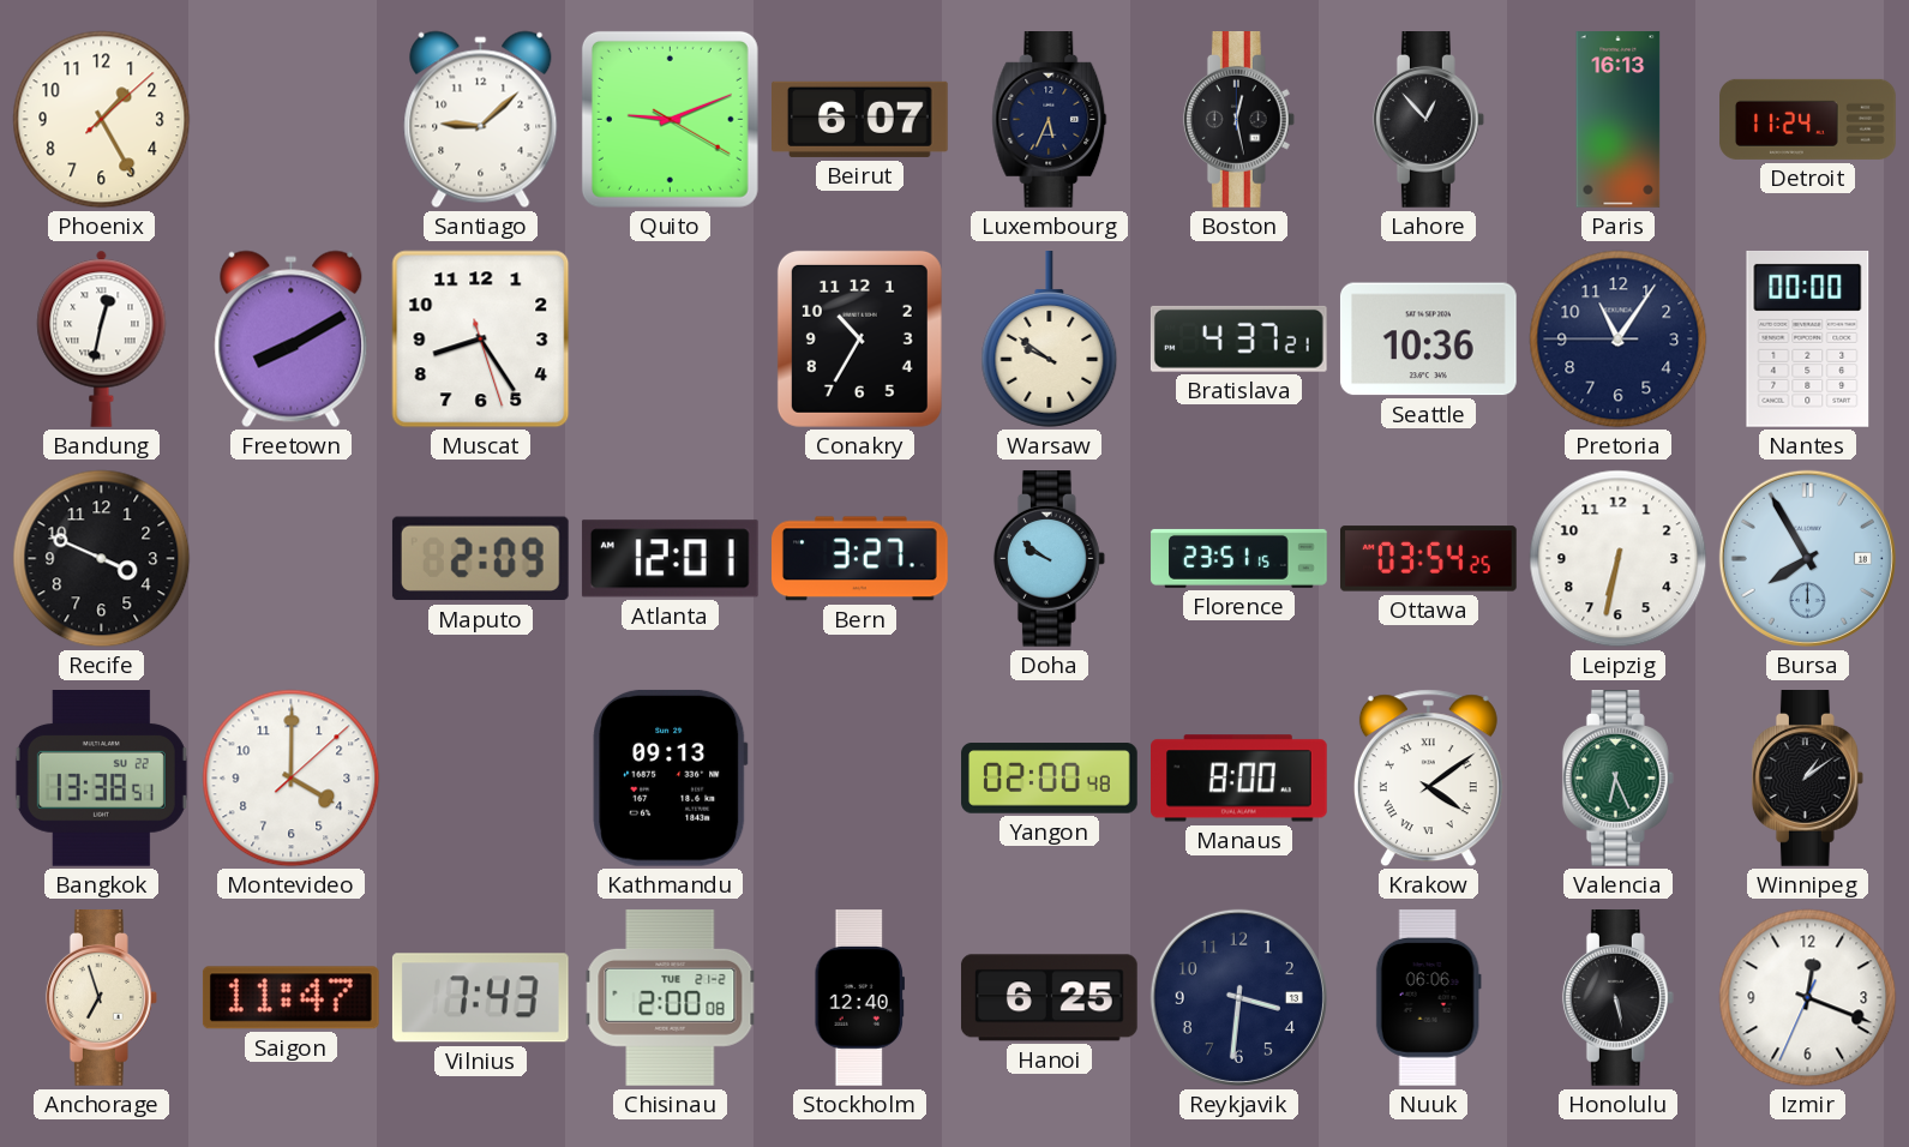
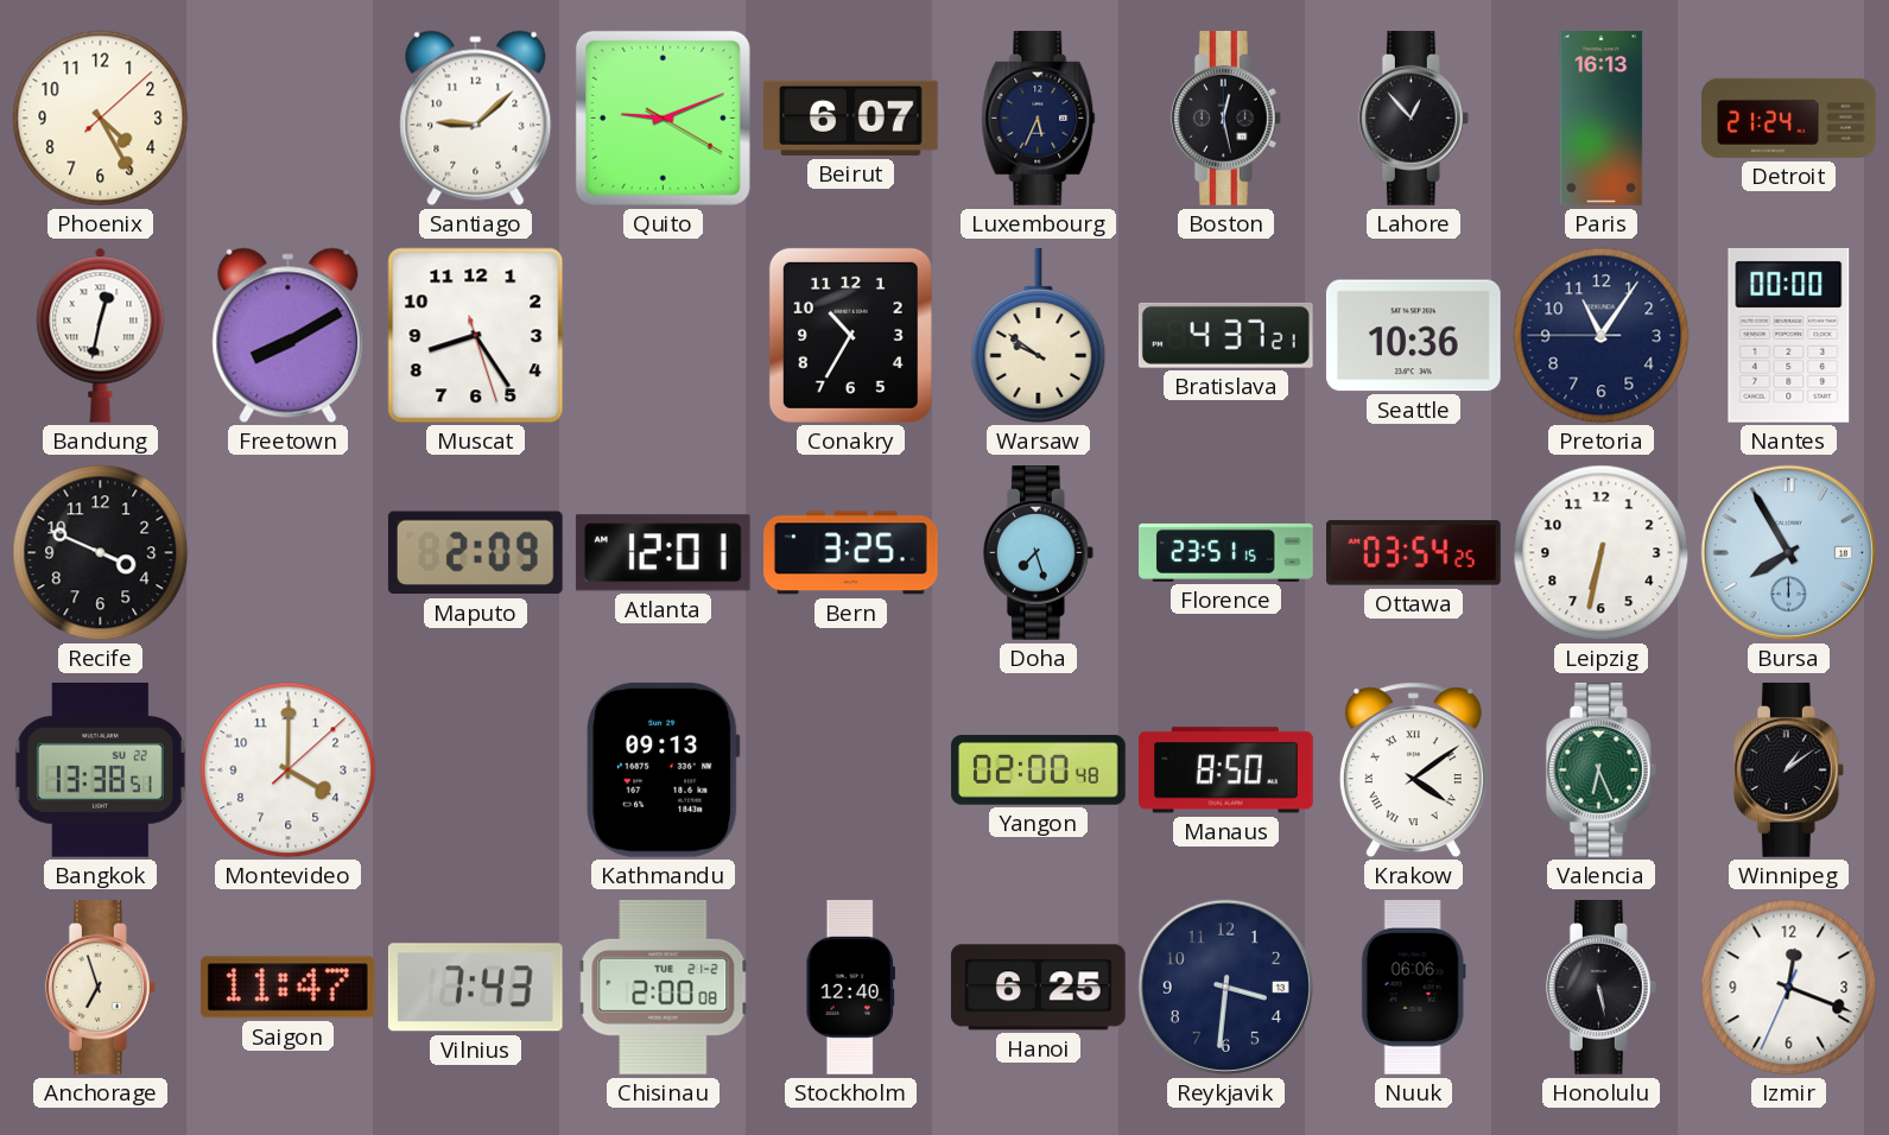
Phoenix: 1:25 -> 4:25
Detroit: 11:24 -> 21:24
Bern: 3:27 -> 3:25
Doha: 9:51 -> 7:27
Manaus: 8:00 -> 8:50
